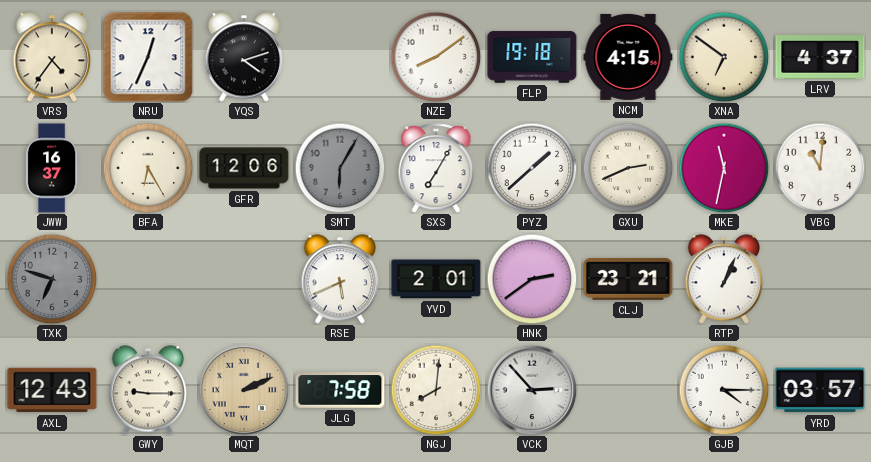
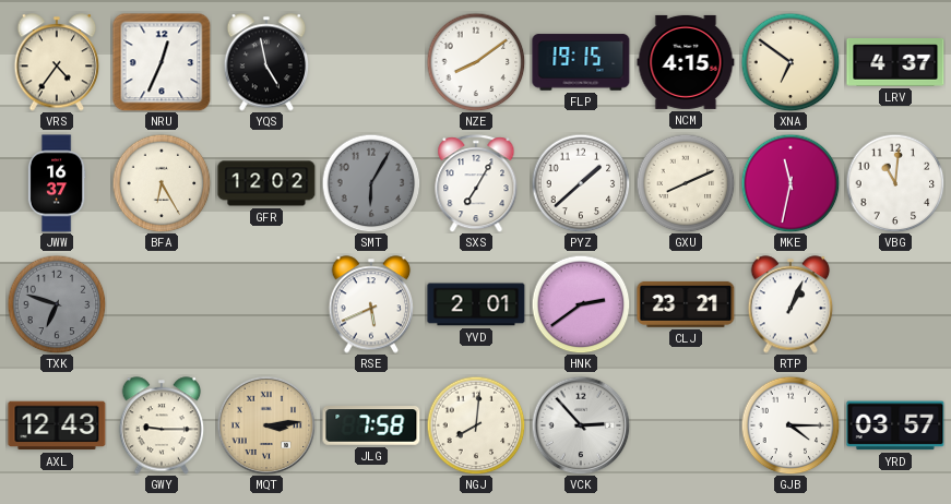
YQS: 4:12 -> 4:58
FLP: 19:18 -> 19:15
GFR: 12:06 -> 12:02
GXU: 2:41 -> 8:11
MQT: 2:11 -> 3:14
